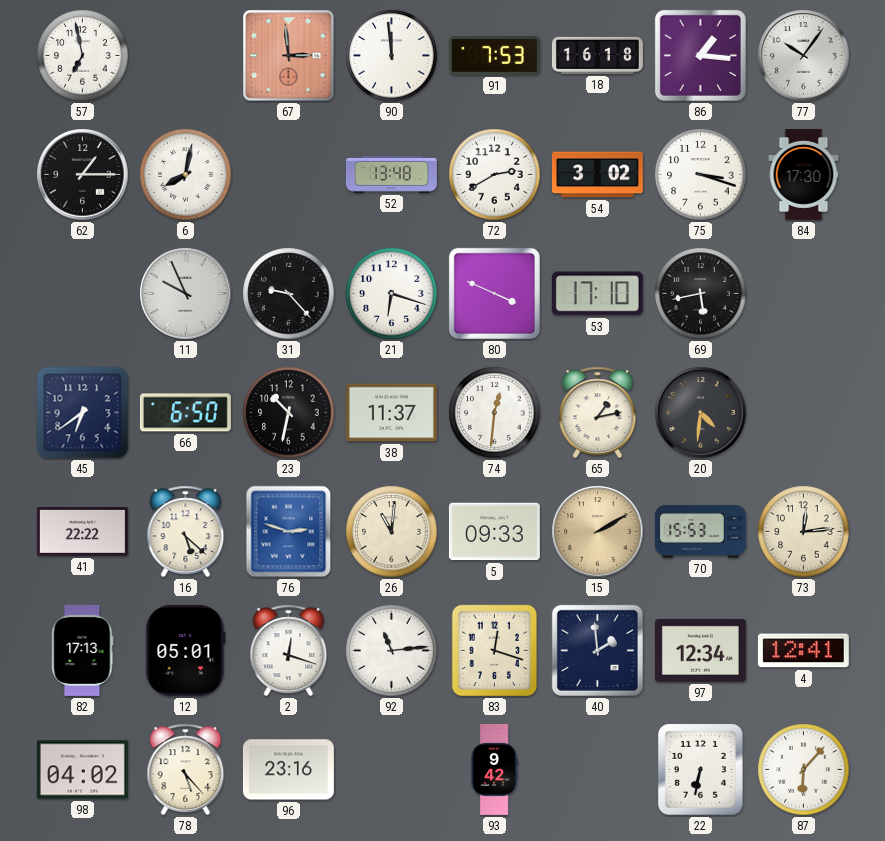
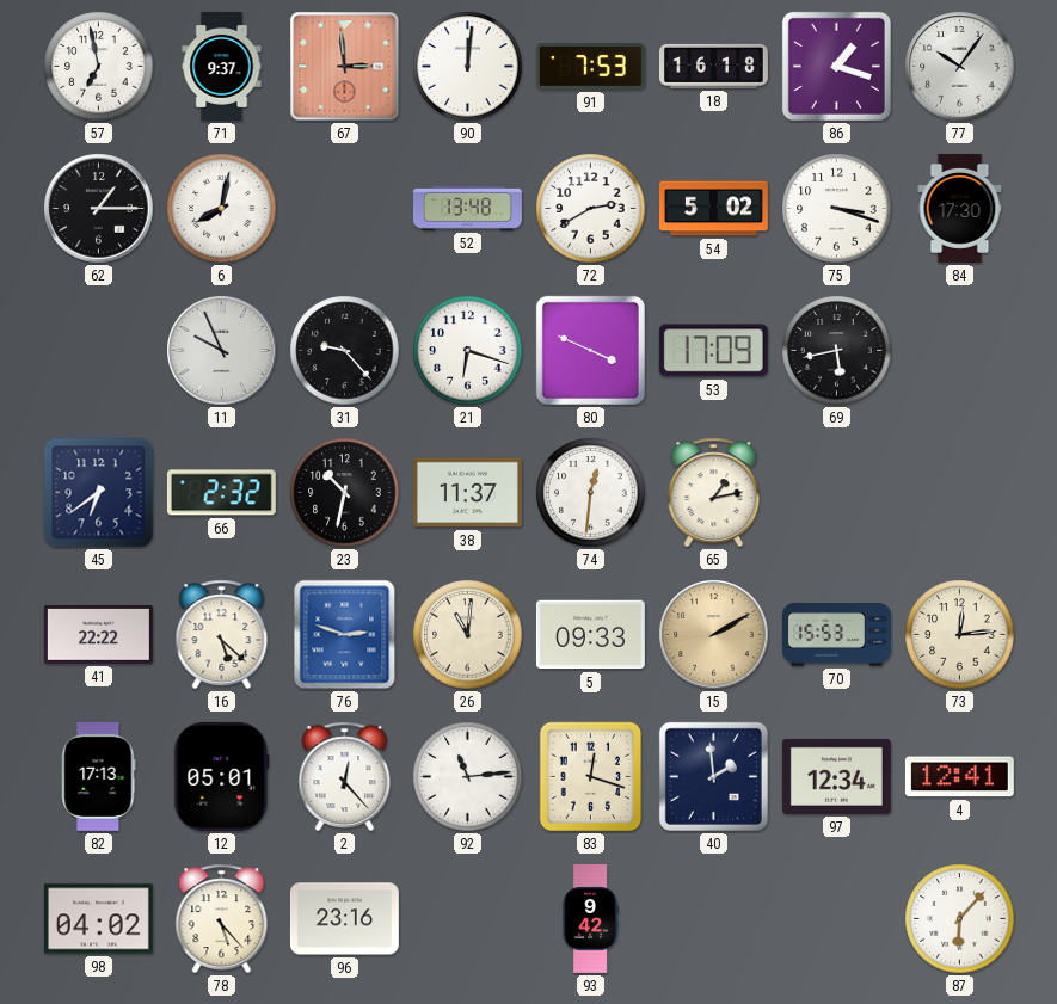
71: none -> 9:37
90: 11:59 -> 12:01
86: 1:16 -> 1:18
54: 3:02 -> 5:02
53: 17:10 -> 17:09
66: 6:50 -> 2:32
20: 4:31 -> none
2: 12:18 -> 12:23
22: 6:32 -> none
